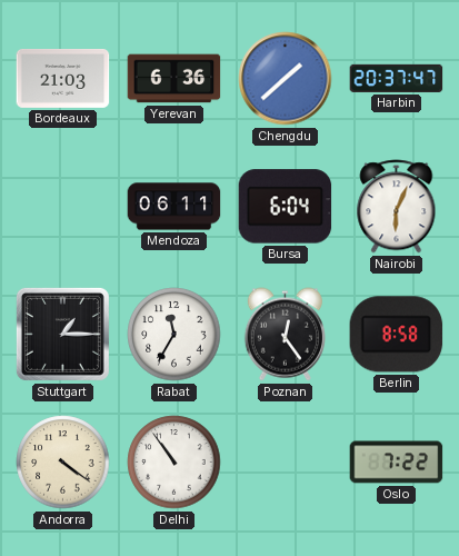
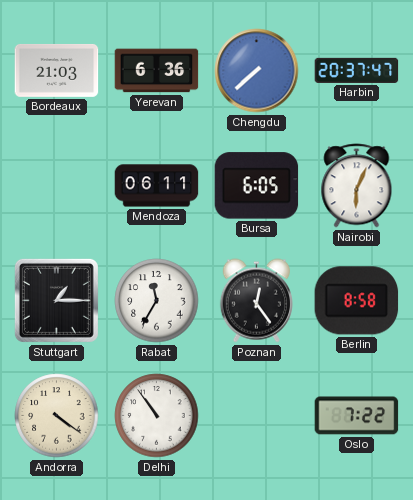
Chengdu: 1:38 -> 7:38
Bursa: 6:04 -> 6:05
